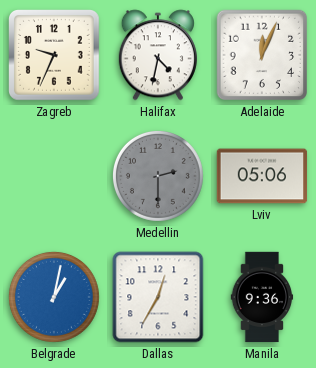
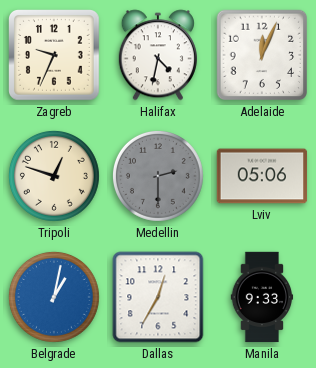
Tripoli: none -> 12:48
Manila: 9:36 -> 9:33
